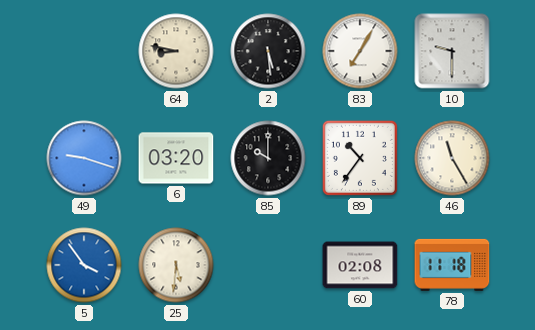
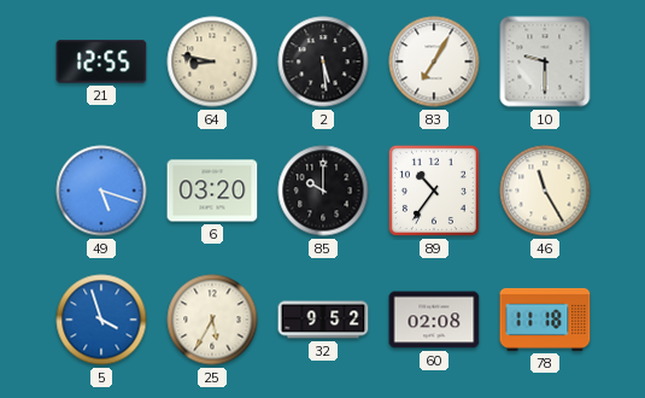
21: none -> 12:55
49: 9:18 -> 5:18
5: 3:54 -> 3:57
25: 5:31 -> 5:35
32: none -> 9:52
